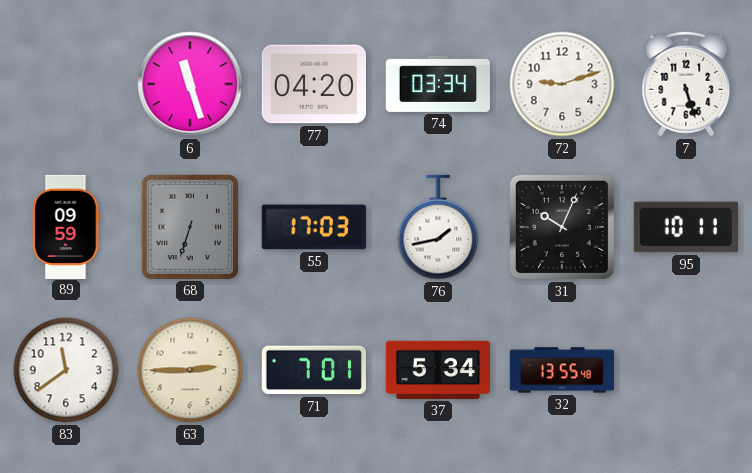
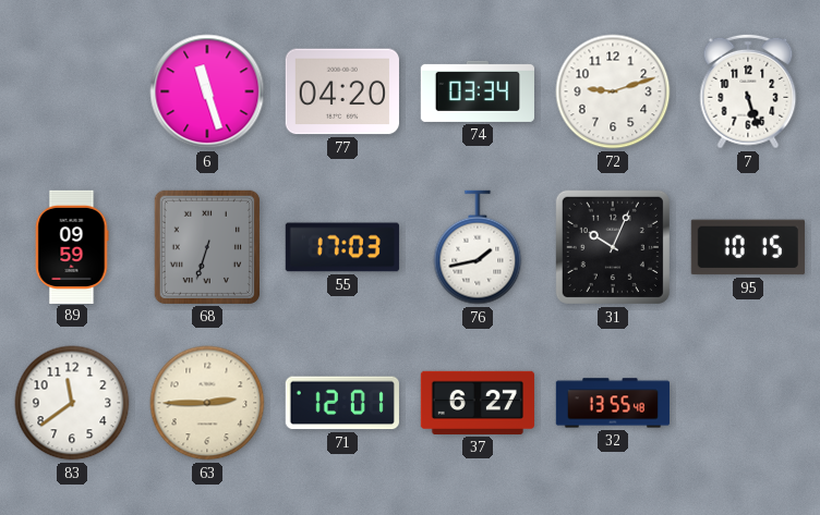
95: 10:11 -> 10:15
71: 7:01 -> 12:01
37: 5:34 -> 6:27
